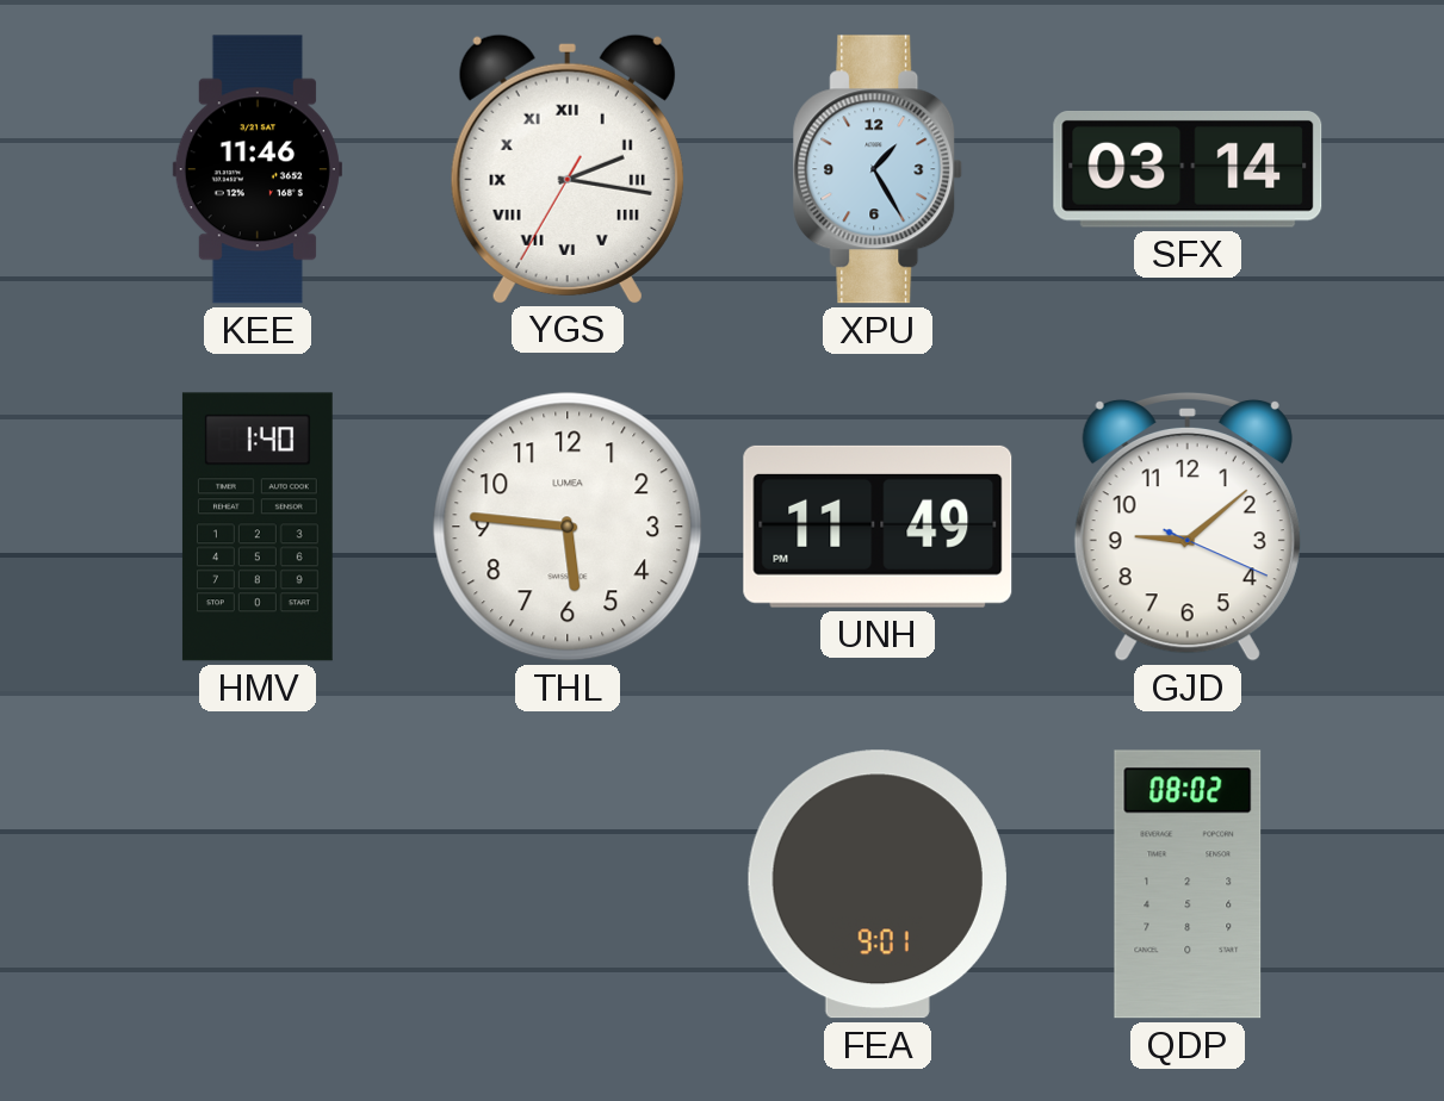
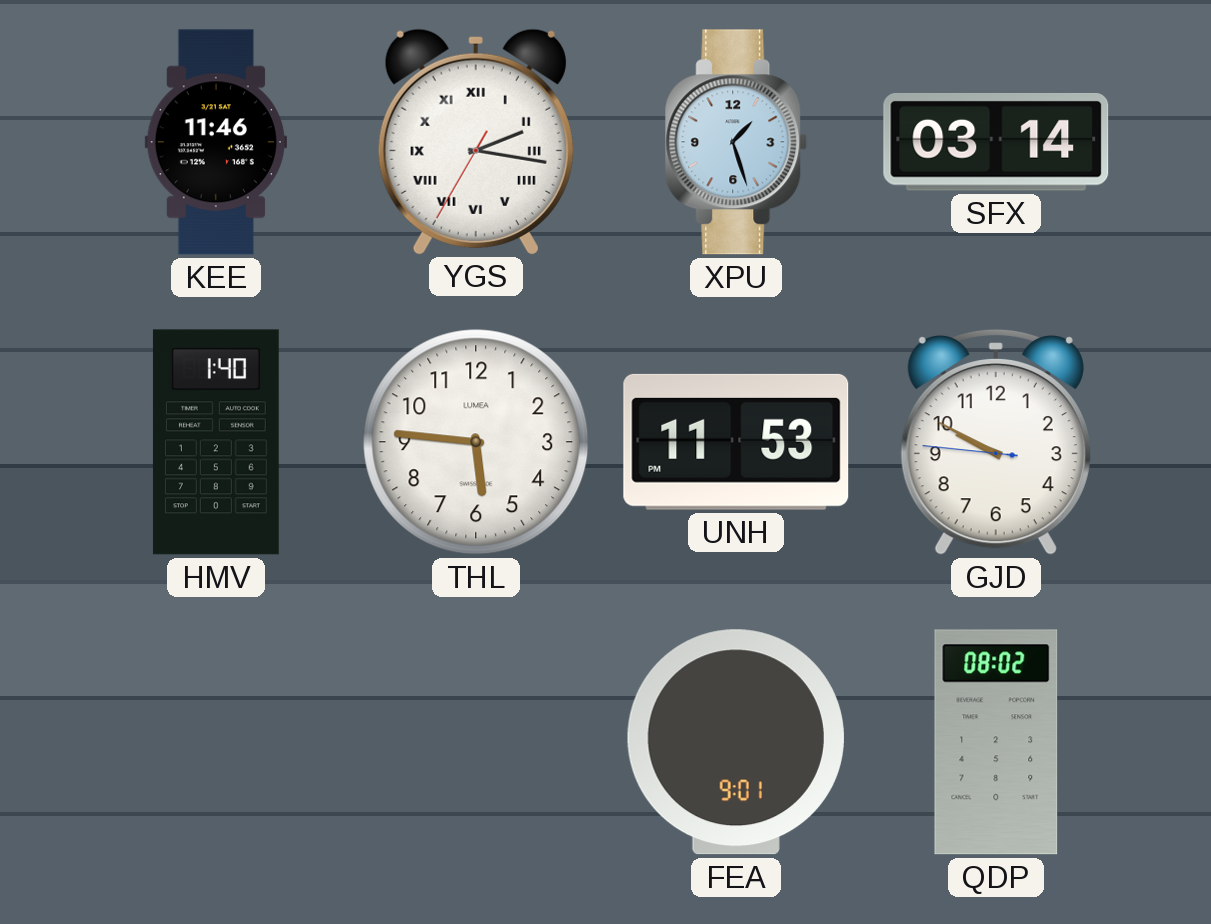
XPU: 1:25 -> 1:27
UNH: 11:49 -> 11:53
GJD: 9:08 -> 9:49
